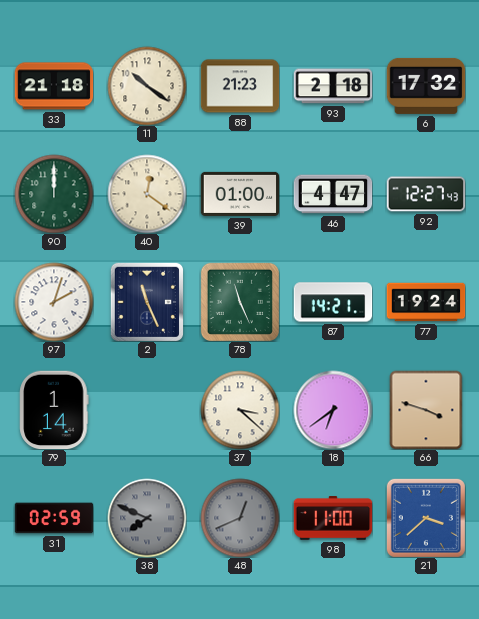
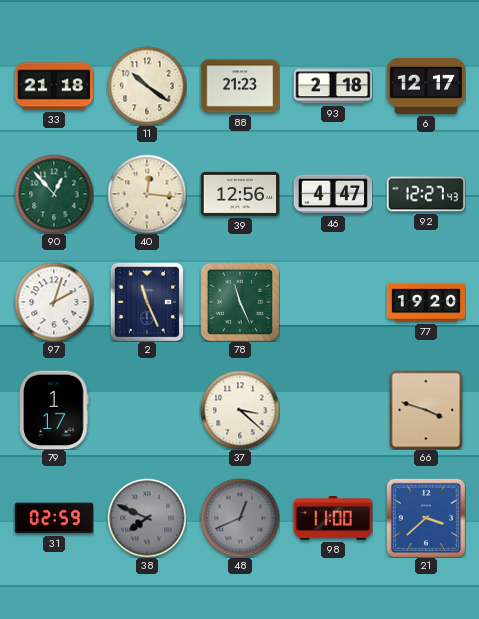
6: 17:32 -> 12:17
90: 12:00 -> 12:53
40: 12:21 -> 12:16
39: 01:00 -> 12:56
87: 14:21 -> none
77: 19:24 -> 19:20
79: 1:14 -> 1:17
18: 6:39 -> none
